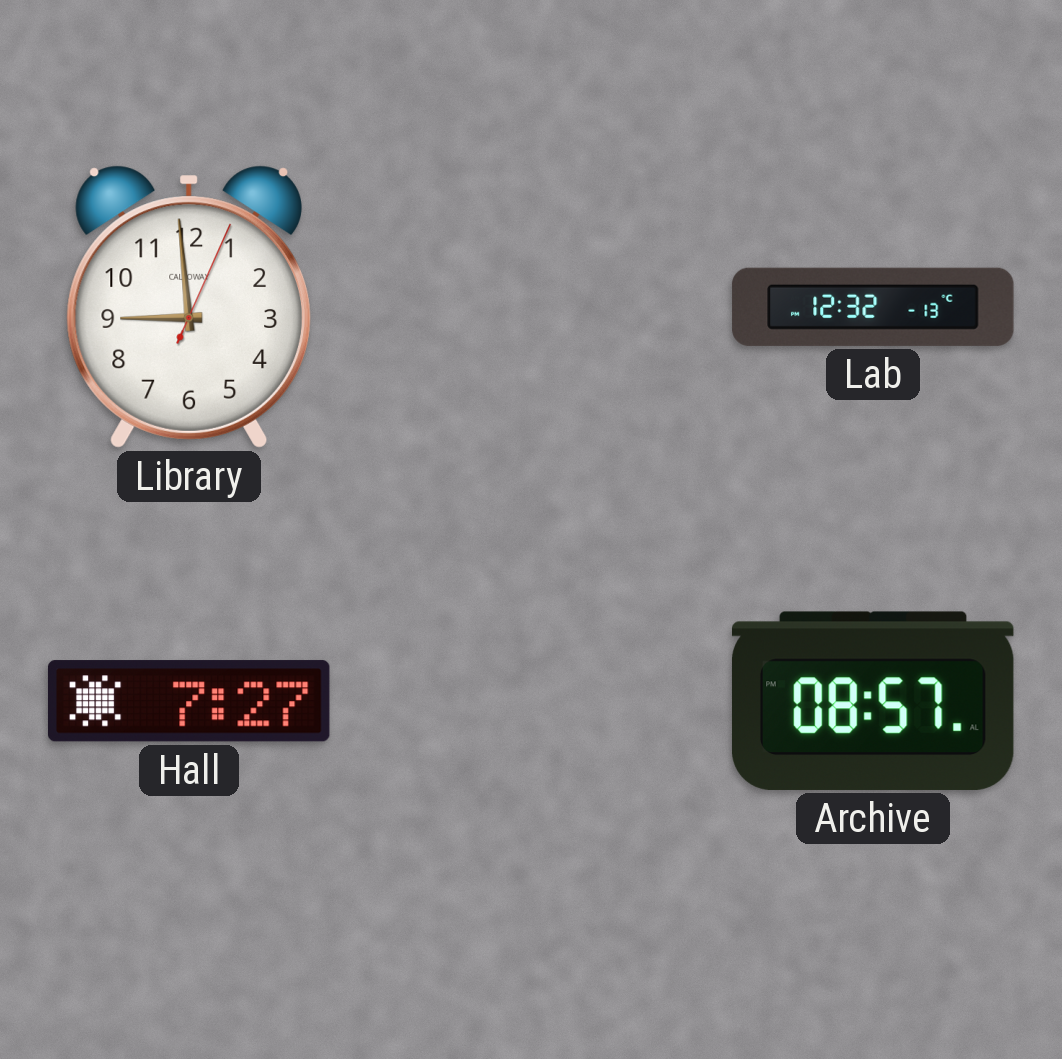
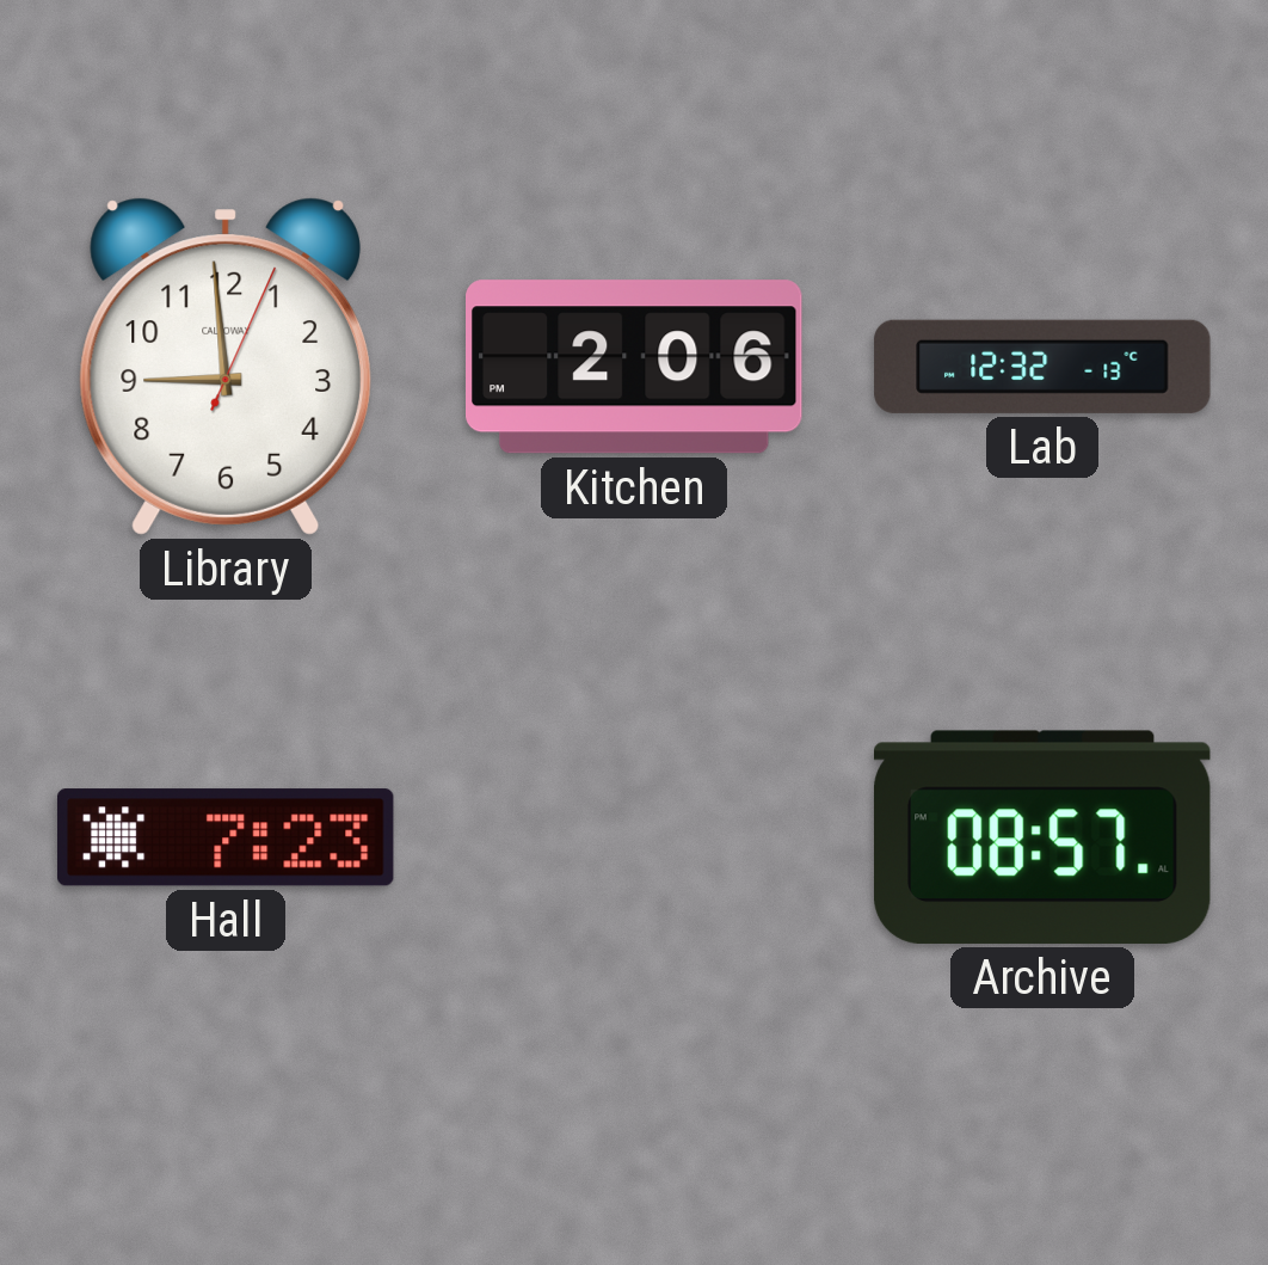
Kitchen: none -> 2:06
Hall: 7:27 -> 7:23
